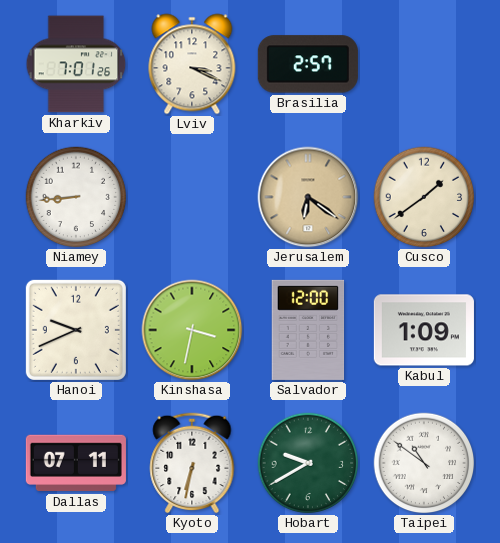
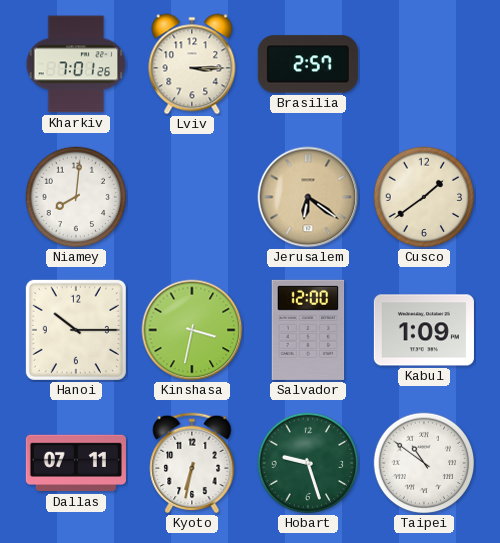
Lviv: 3:19 -> 3:15
Niamey: 8:44 -> 8:01
Hanoi: 9:41 -> 10:15
Hobart: 9:40 -> 9:27
